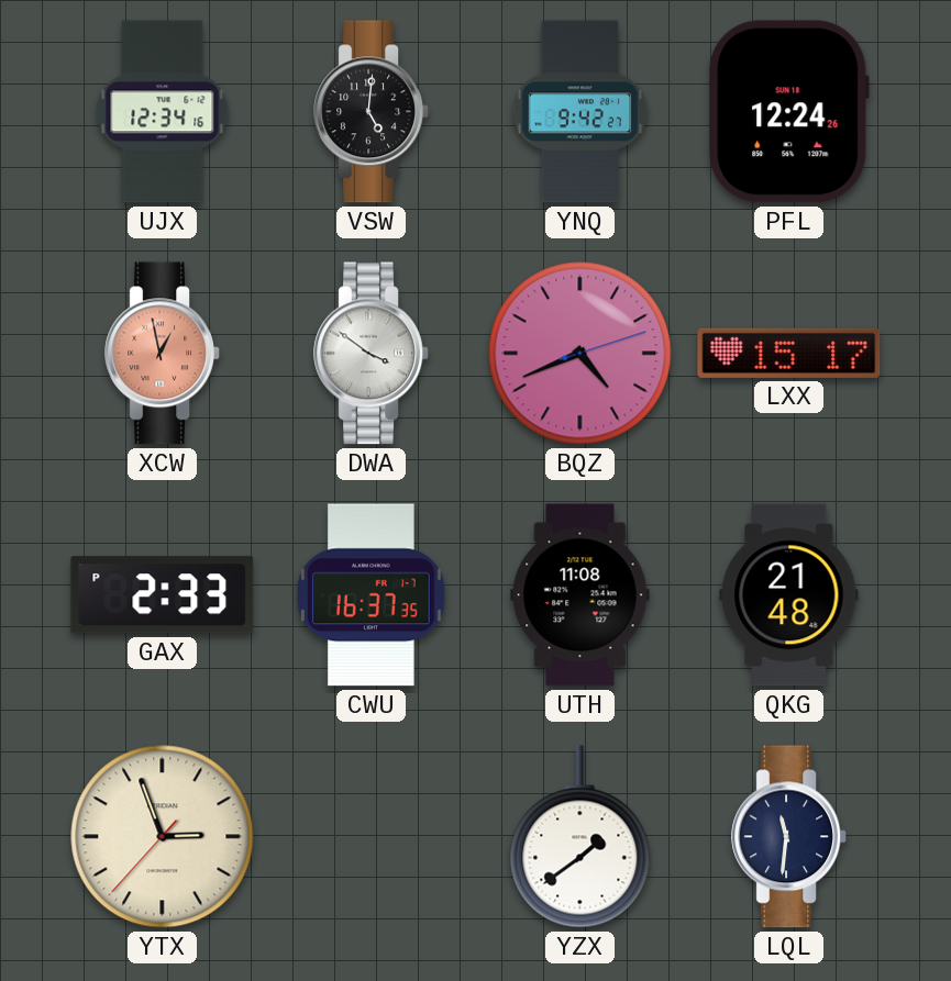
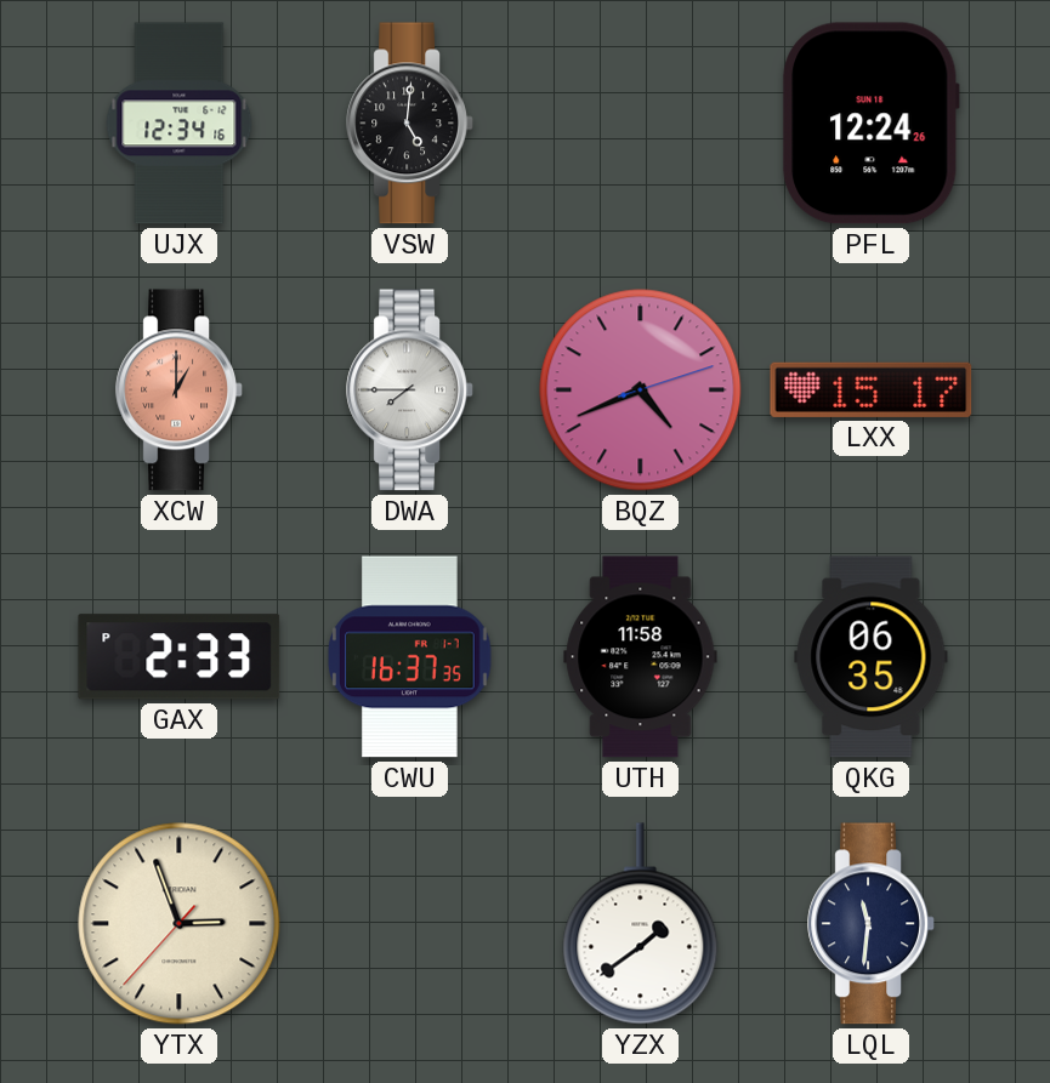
YNQ: 9:42 -> none
XCW: 12:58 -> 1:00
DWA: 3:51 -> 7:45
UTH: 11:08 -> 11:58
QKG: 21:48 -> 06:35
